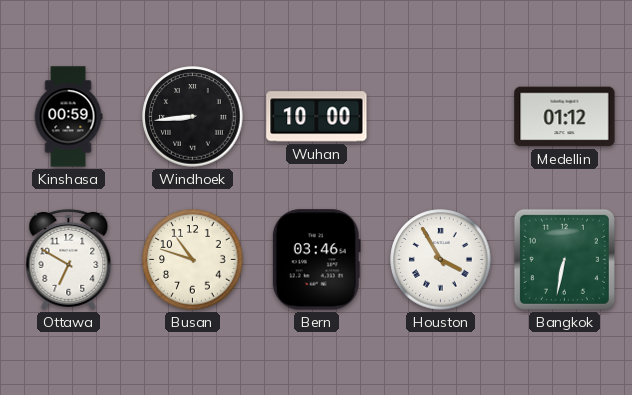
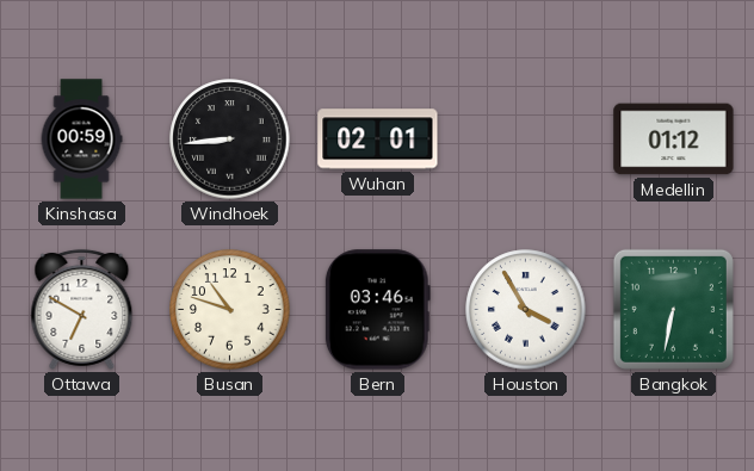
Wuhan: 10:00 -> 02:01
